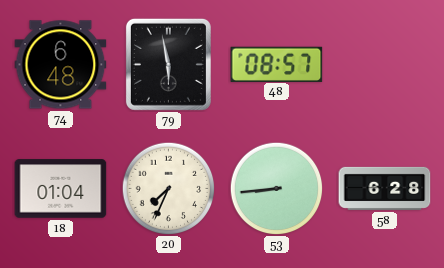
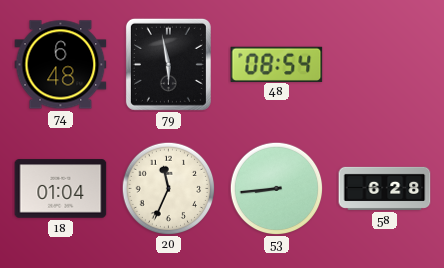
48: 08:57 -> 08:54
20: 7:34 -> 11:34
